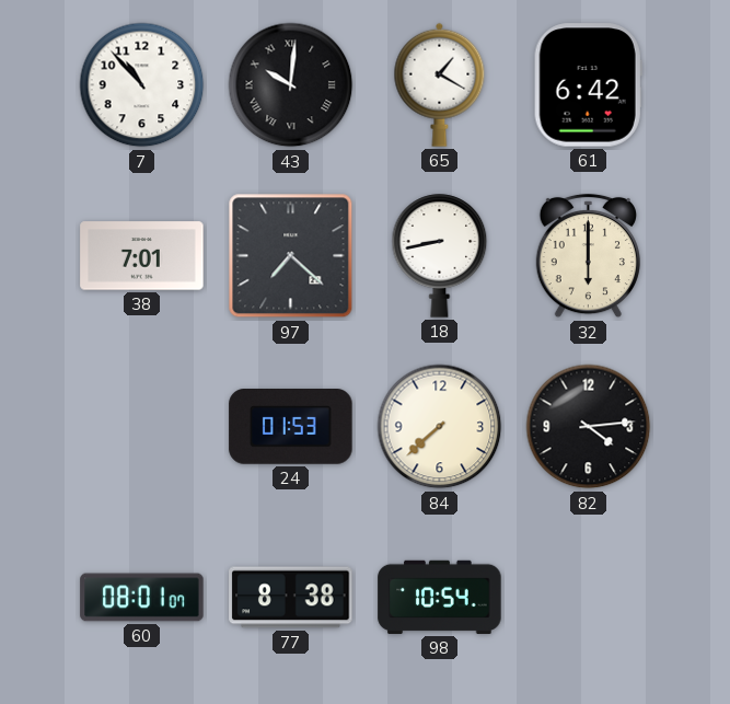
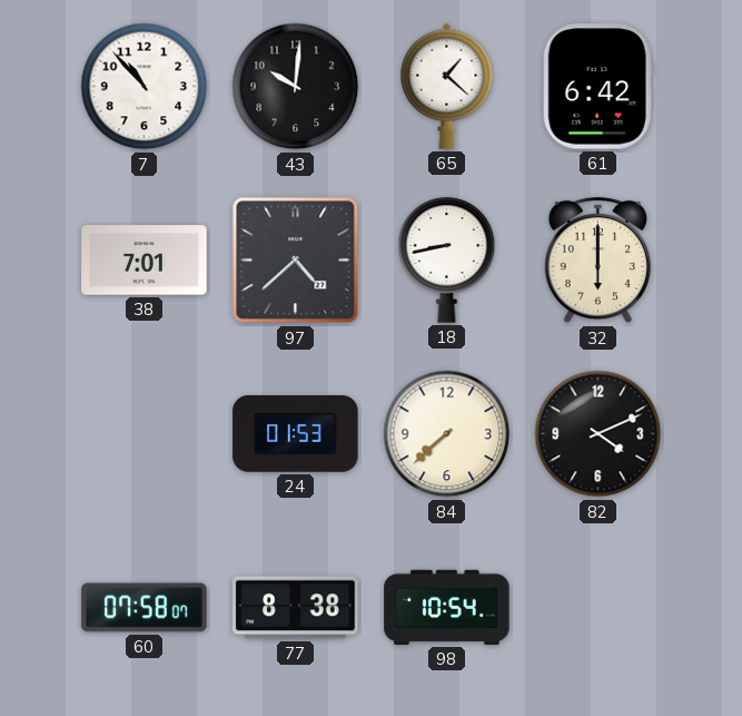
43 numerals: Roman -> Arabic
65: 1:20 -> 1:22
97: 7:22 -> 4:38
82: 4:14 -> 4:11
60: 08:01 -> 07:58
